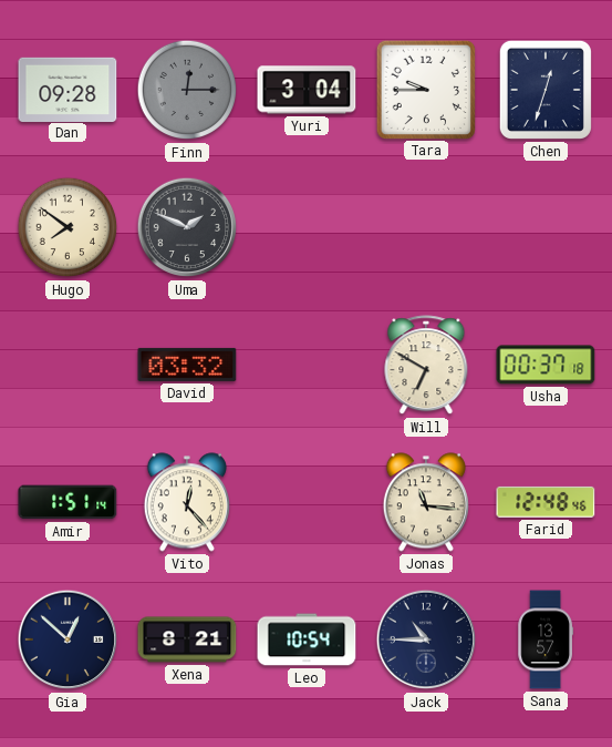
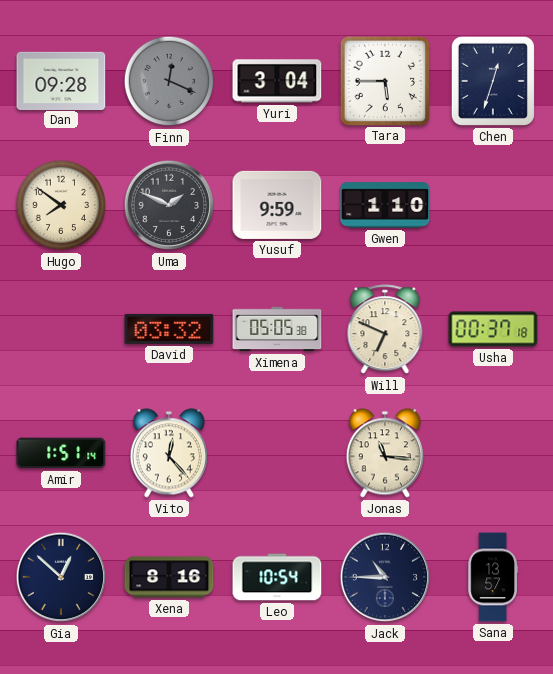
Finn: 12:15 -> 12:19
Tara: 9:45 -> 5:45
Yusuf: none -> 9:59
Gwen: none -> 1:10
Ximena: none -> 05:05
Will: 6:50 -> 6:49
Farid: 12:48 -> none
Xena: 8:21 -> 8:16
